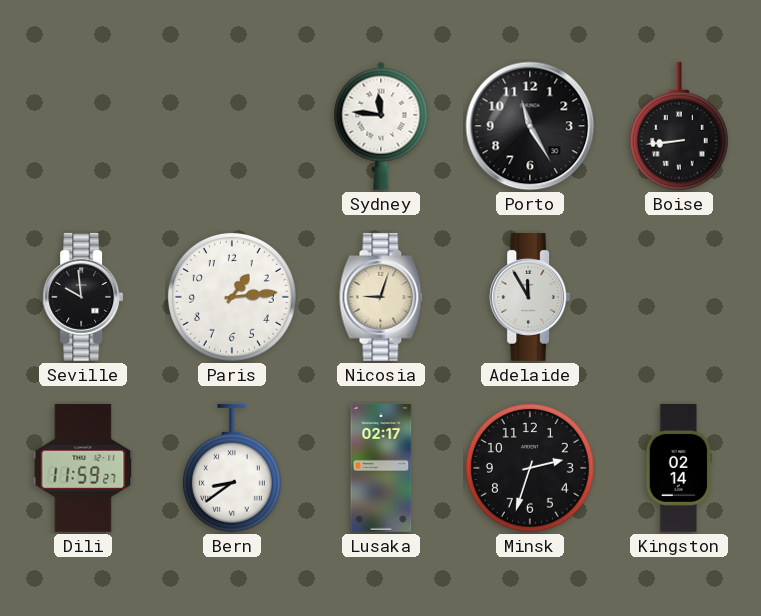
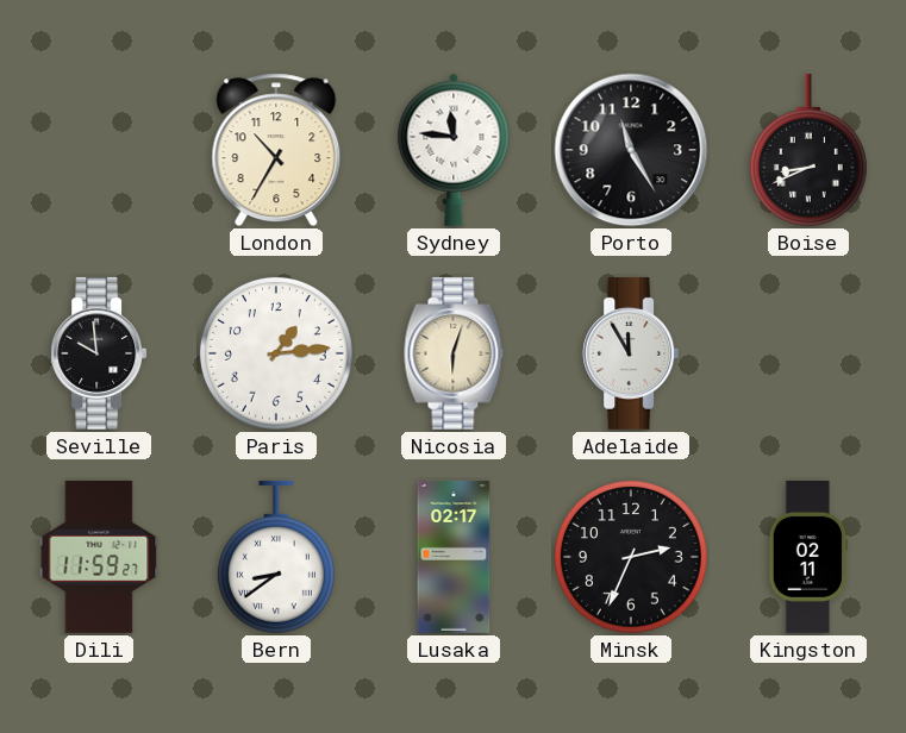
London: none -> 10:35
Boise: 8:44 -> 8:41
Nicosia: 9:03 -> 6:03
Minsk: 2:33 -> 2:34
Kingston: 02:14 -> 02:11
